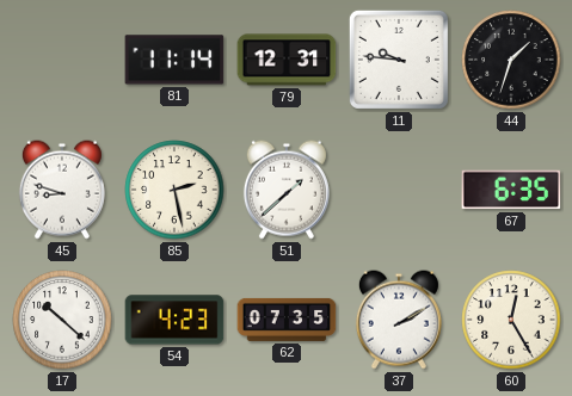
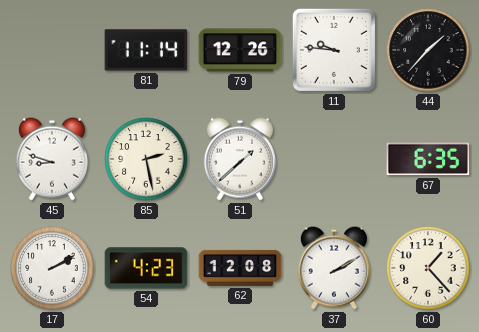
79: 12:31 -> 12:26
44: 1:33 -> 1:37
17: 10:22 -> 2:10
62: 07:35 -> 12:08
60: 12:25 -> 1:23
